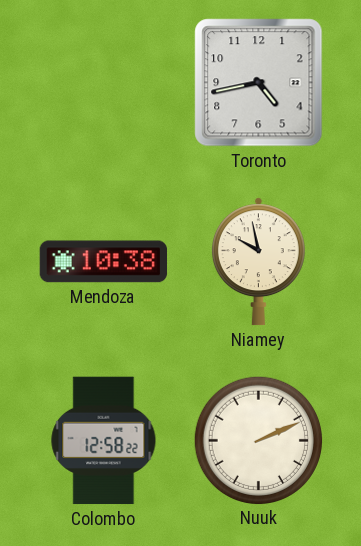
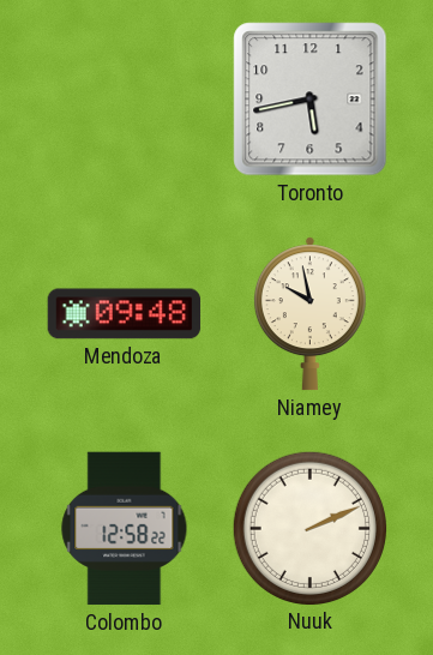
Toronto: 4:43 -> 5:43
Mendoza: 10:38 -> 09:48
